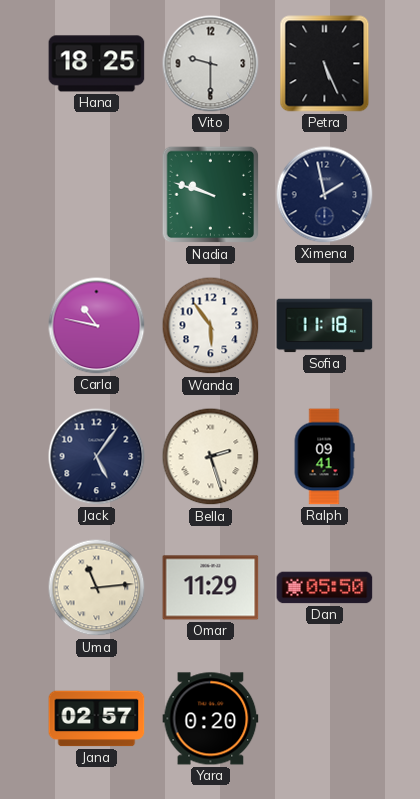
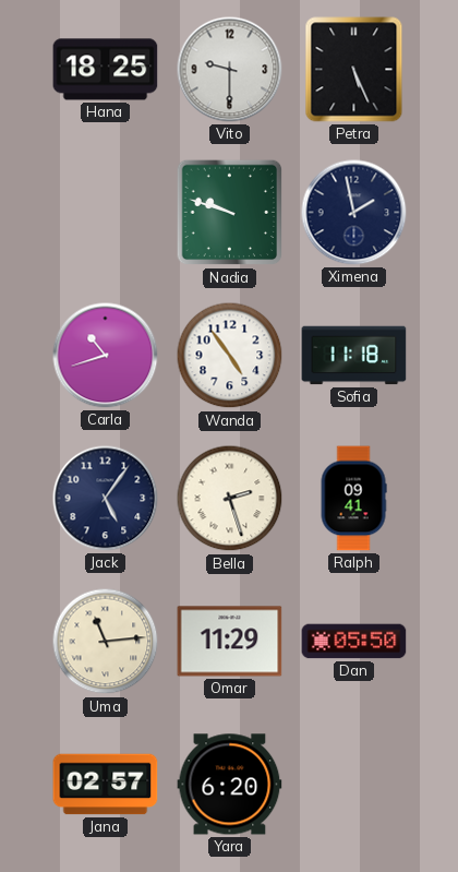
Carla: 10:47 -> 10:42
Wanda: 5:54 -> 4:54
Yara: 0:20 -> 6:20
